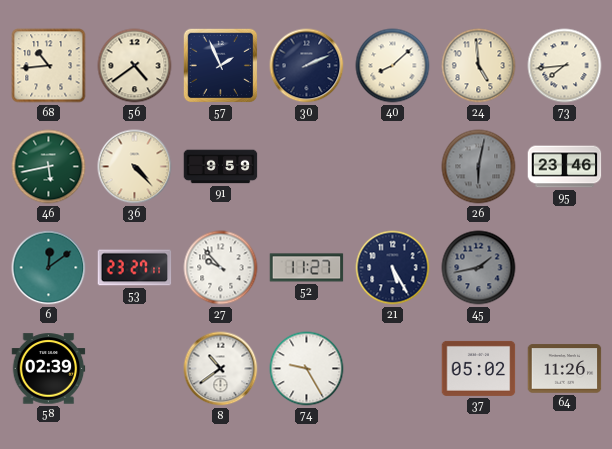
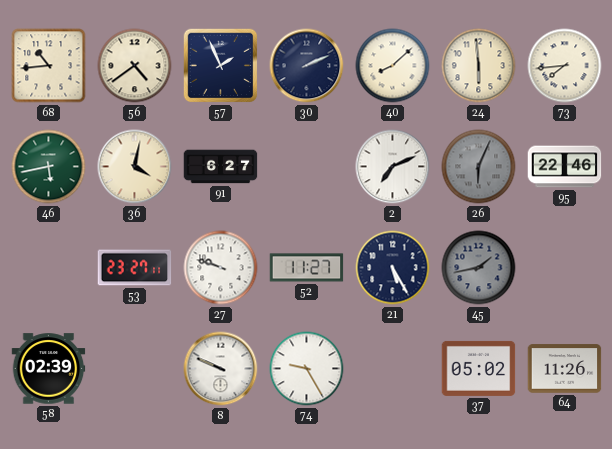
24: 4:59 -> 5:59
36: 4:23 -> 4:02
91: 9:59 -> 6:27
2: none -> 7:11
26: 6:02 -> 6:04
95: 23:46 -> 22:46
6: 12:09 -> none
27: 9:53 -> 9:48
8: 10:39 -> 9:49
